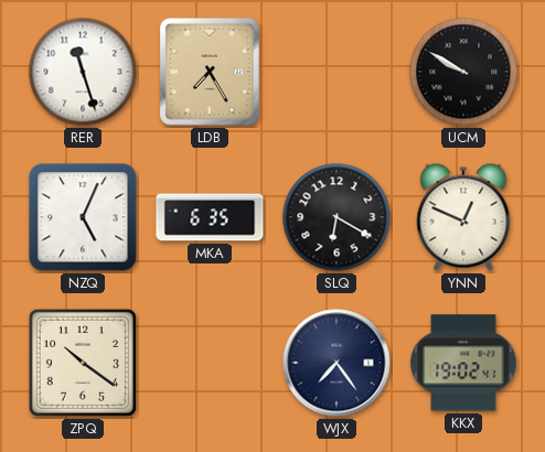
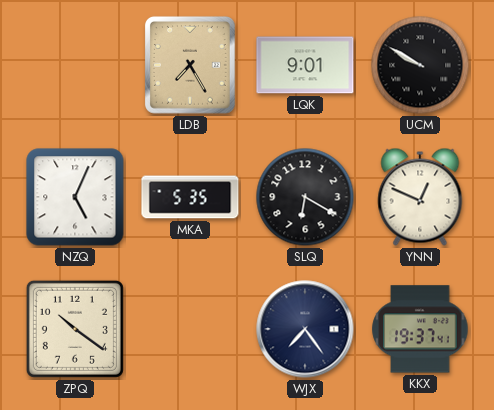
RER: 11:27 -> none
LQK: none -> 9:01
MKA: 6:35 -> 5:35
KKX: 19:02 -> 19:37
